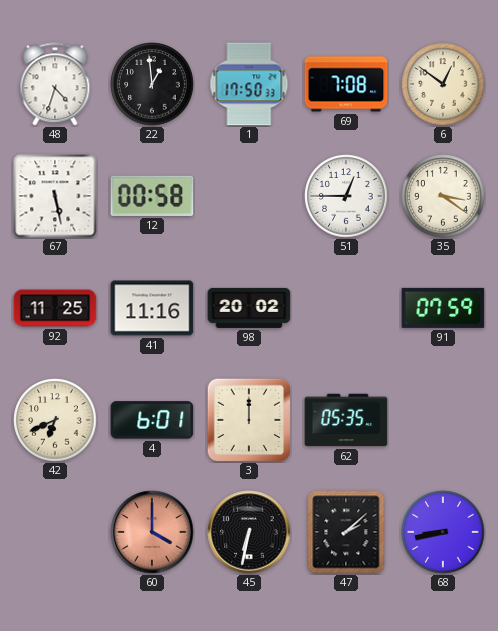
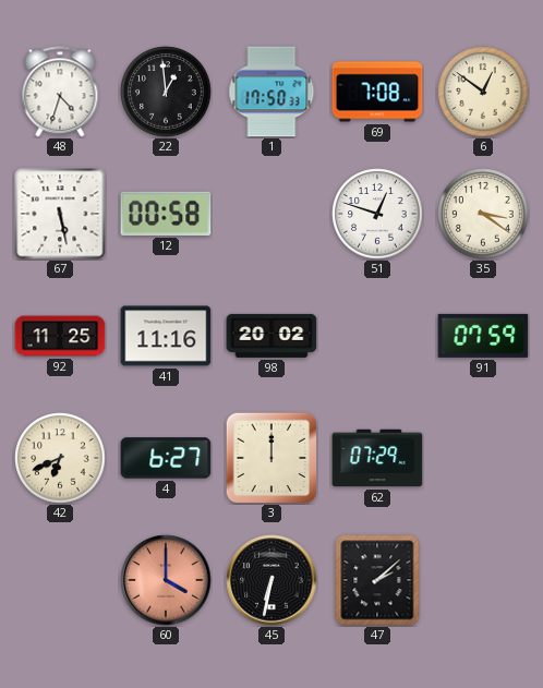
51: 12:45 -> 12:48
4: 6:01 -> 6:27
62: 05:35 -> 07:29
68: 8:43 -> none
